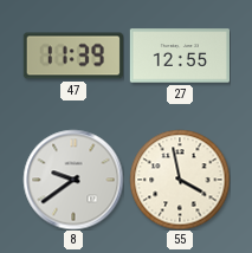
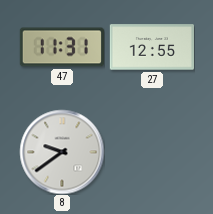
47: 11:39 -> 11:31
55: 3:58 -> none
